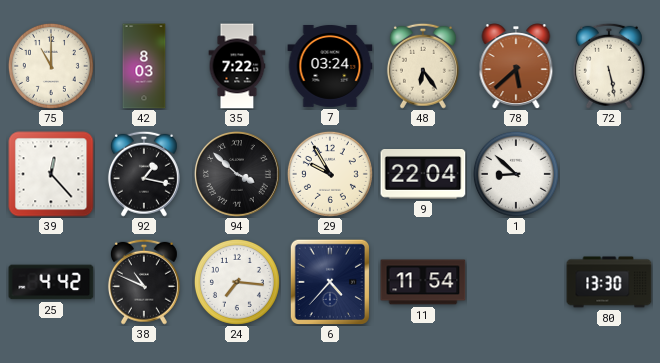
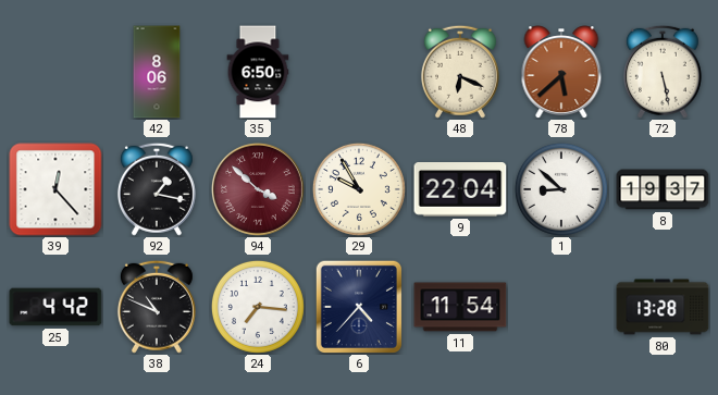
75: 11:00 -> none
42: 8:03 -> 8:06
35: 7:22 -> 6:50
7: 03:24 -> none
48: 6:24 -> 6:19
94 dial: black -> burgundy
8: none -> 19:37
80: 13:30 -> 13:28
